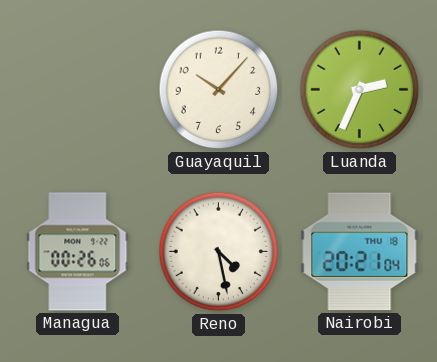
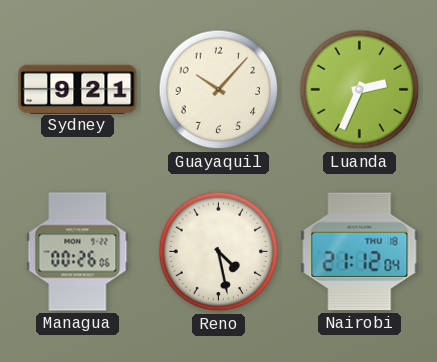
Sydney: none -> 9:21
Nairobi: 20:21 -> 21:12
